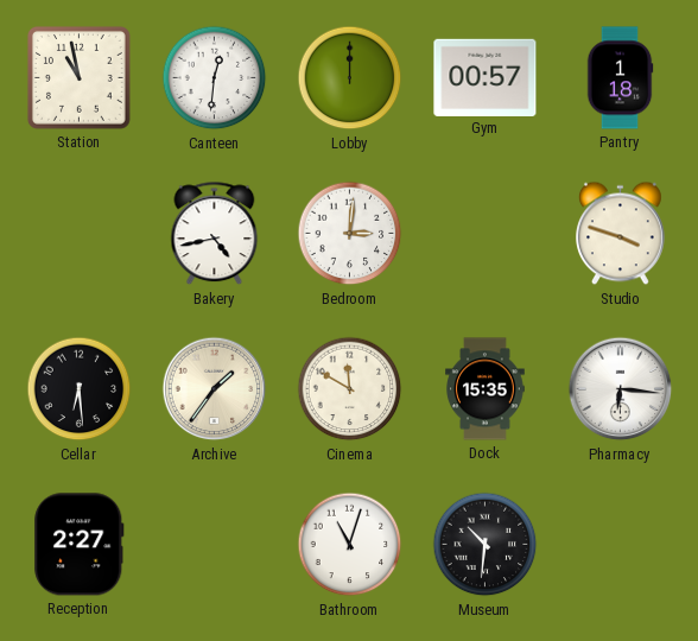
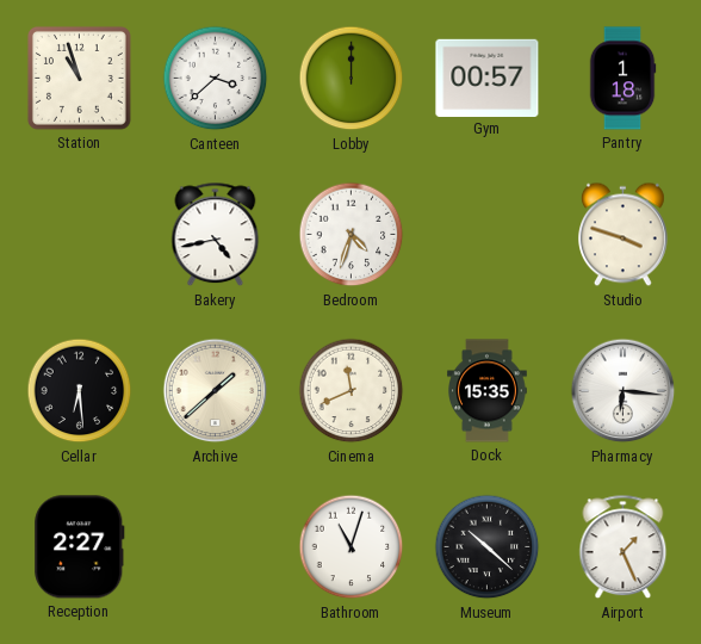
Station: 10:58 -> 10:57
Canteen: 12:31 -> 3:38
Bedroom: 3:01 -> 4:33
Archive: 1:36 -> 1:38
Cinema: 11:50 -> 11:41
Museum: 10:31 -> 10:22
Airport: none -> 1:26
